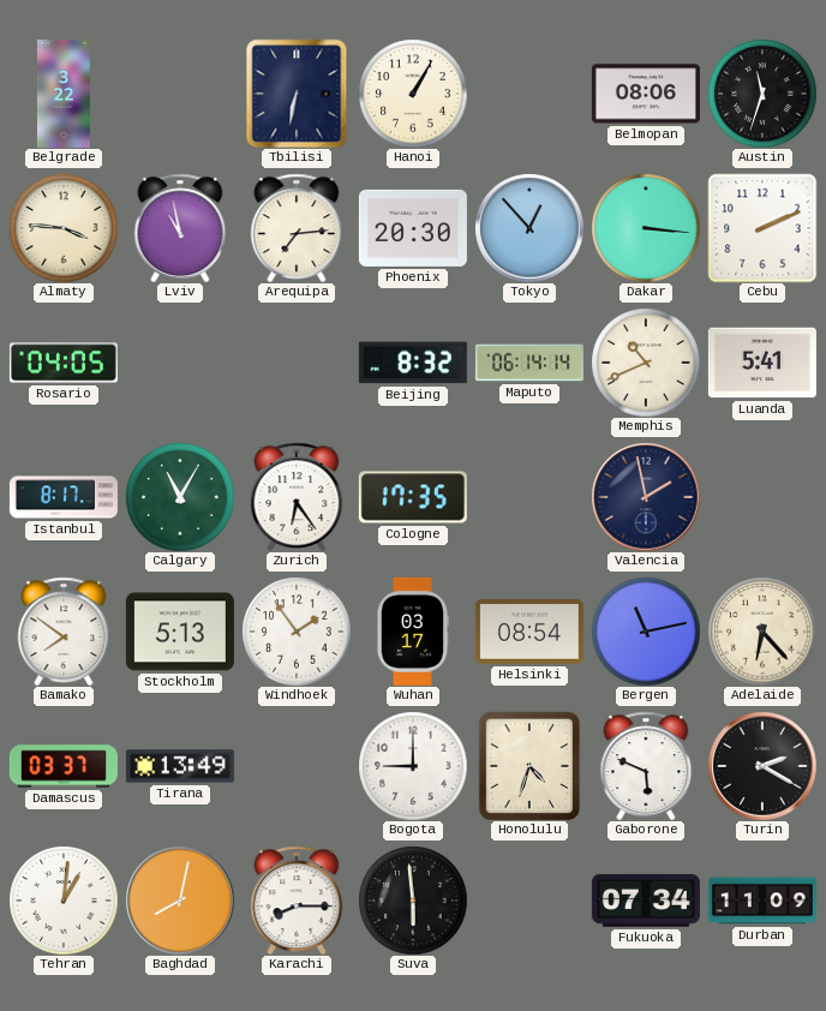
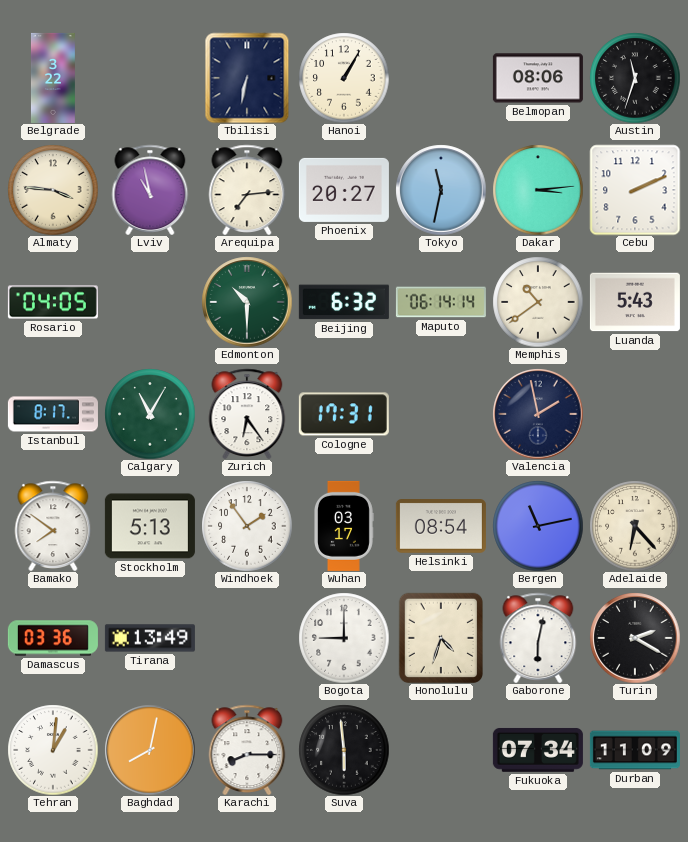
Phoenix: 20:30 -> 20:27
Tokyo: 12:53 -> 11:32
Dakar: 3:16 -> 3:14
Edmonton: none -> 10:30
Beijing: 8:32 -> 6:32
Memphis: 10:41 -> 10:39
Luanda: 5:41 -> 5:43
Cologne: 17:35 -> 17:31
Damascus: 03:37 -> 03:36
Gaborone: 5:49 -> 6:02
